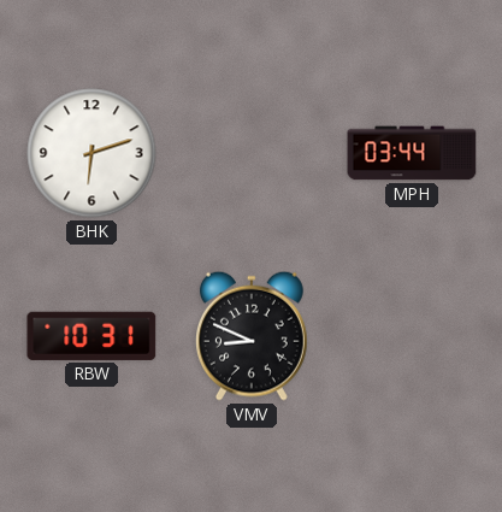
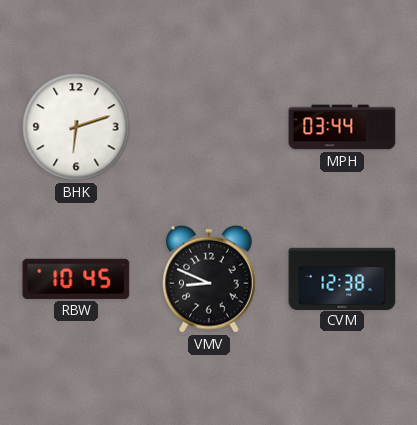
RBW: 10:31 -> 10:45
CVM: none -> 12:38
